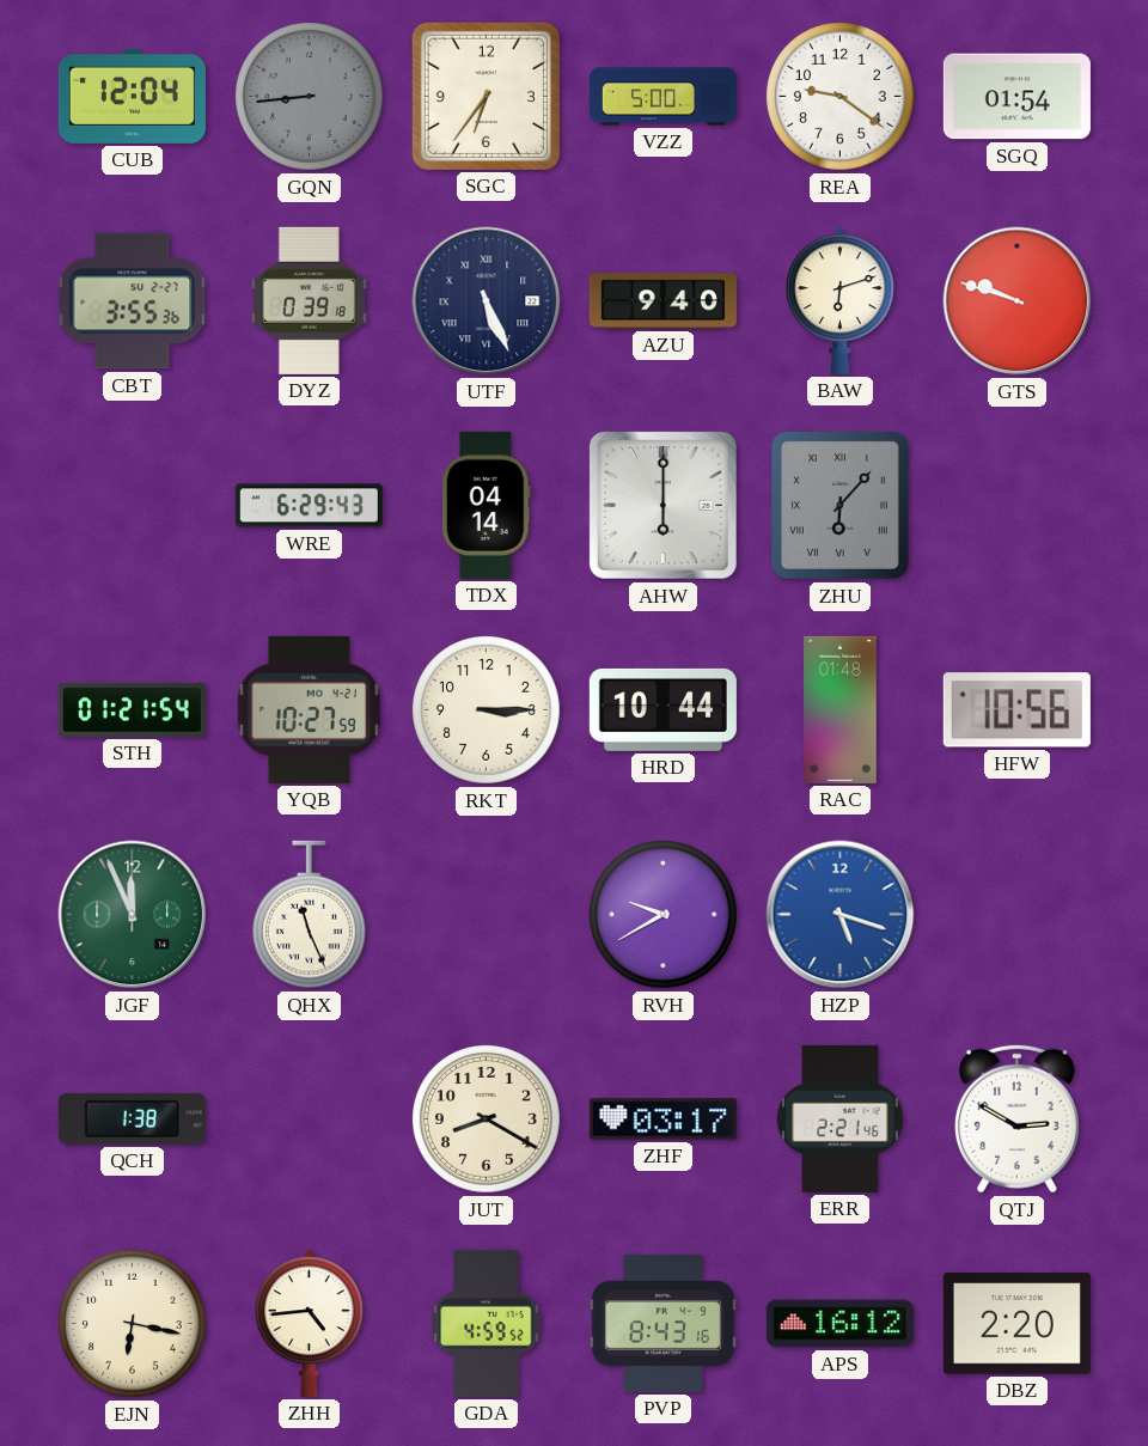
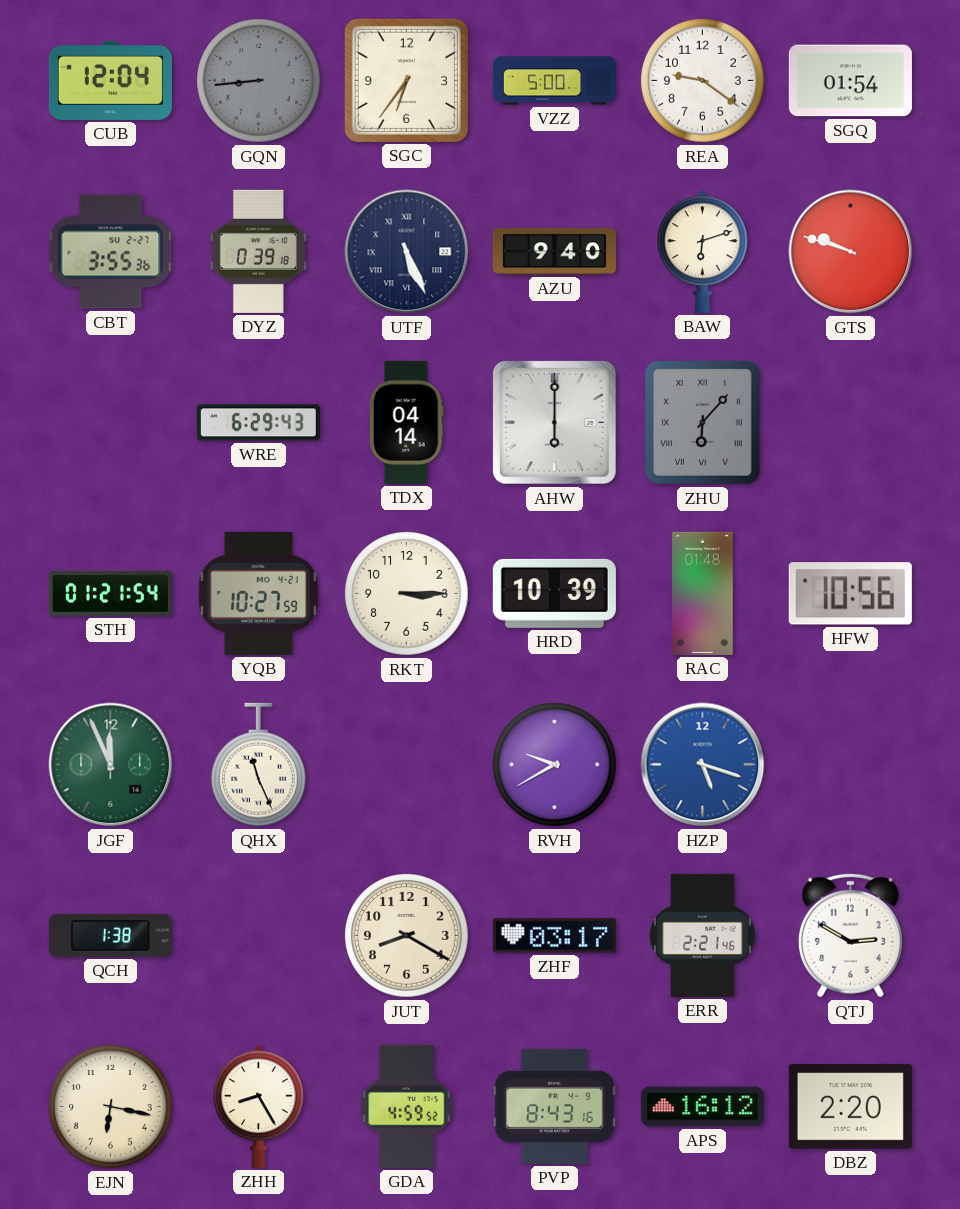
HRD: 10:44 -> 10:39
ZHH: 4:44 -> 8:25
